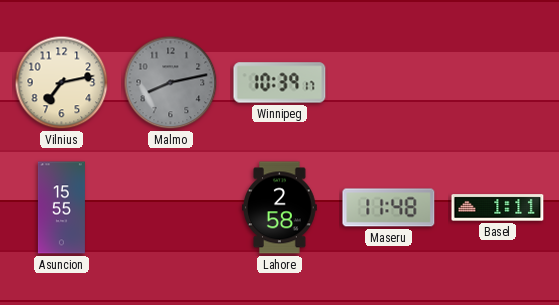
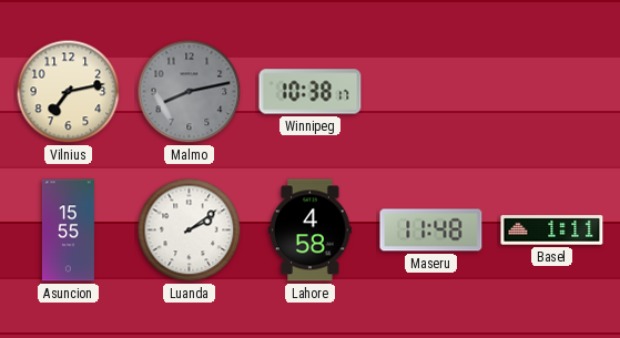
Winnipeg: 10:39 -> 10:38
Luanda: none -> 2:09
Lahore: 2:58 -> 4:58
